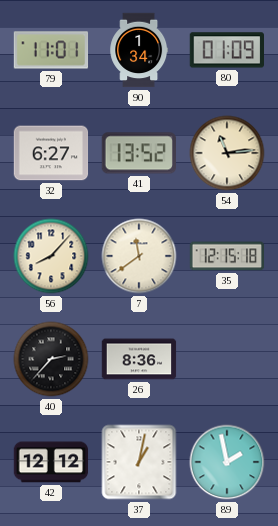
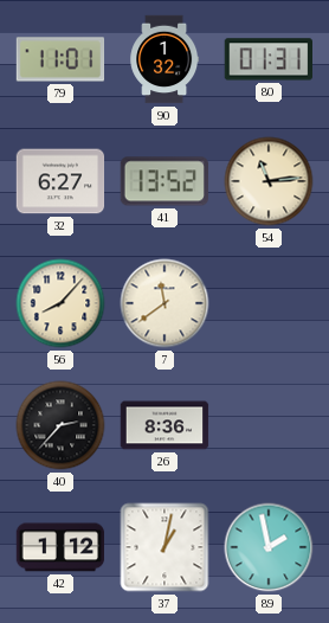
90: 1:34 -> 1:32
80: 01:09 -> 01:31
35: 12:15 -> none
42: 12:12 -> 1:12
